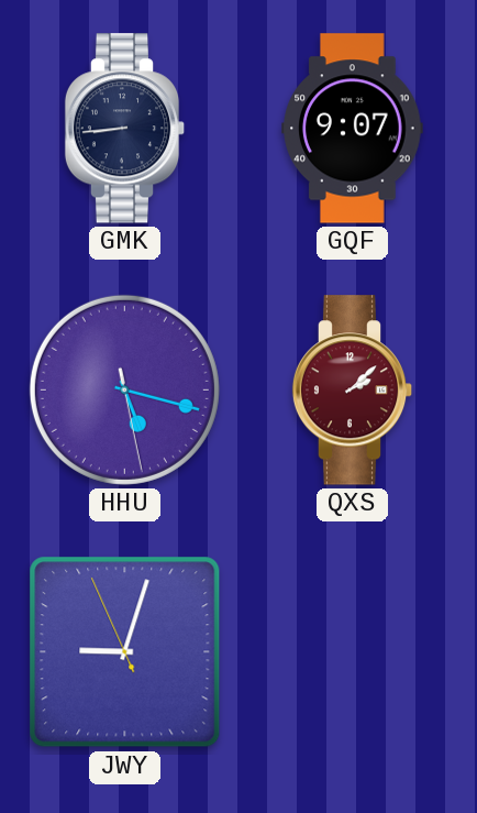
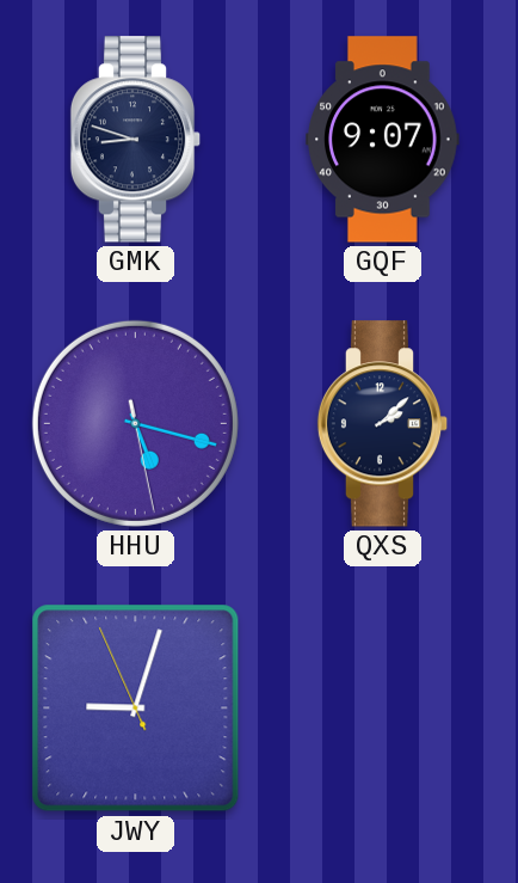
GMK: 8:44 -> 8:48
QXS dial: burgundy -> navy
